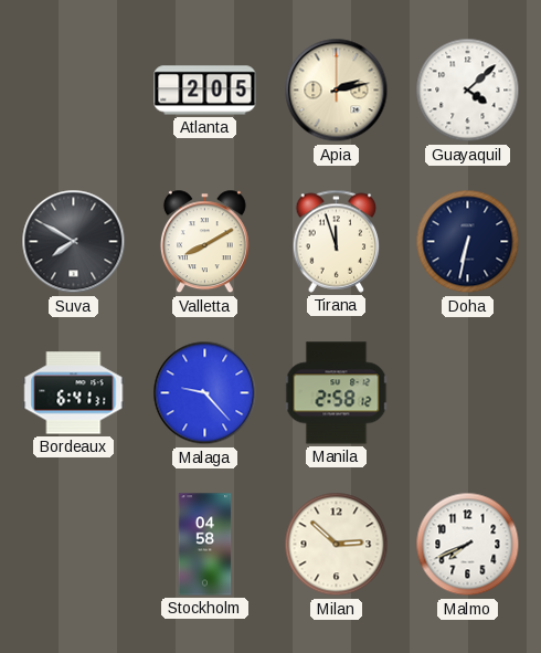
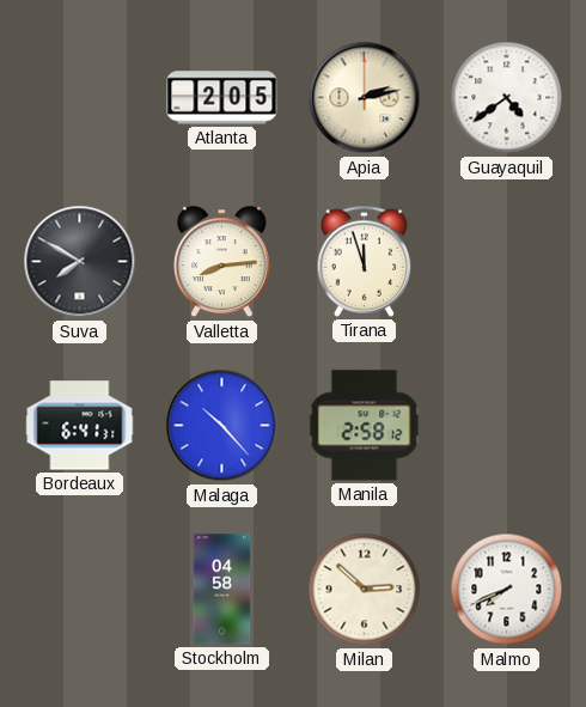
Guayaquil: 4:08 -> 4:39
Valletta: 8:10 -> 8:14
Doha: 6:32 -> none
Malaga: 9:23 -> 10:23
